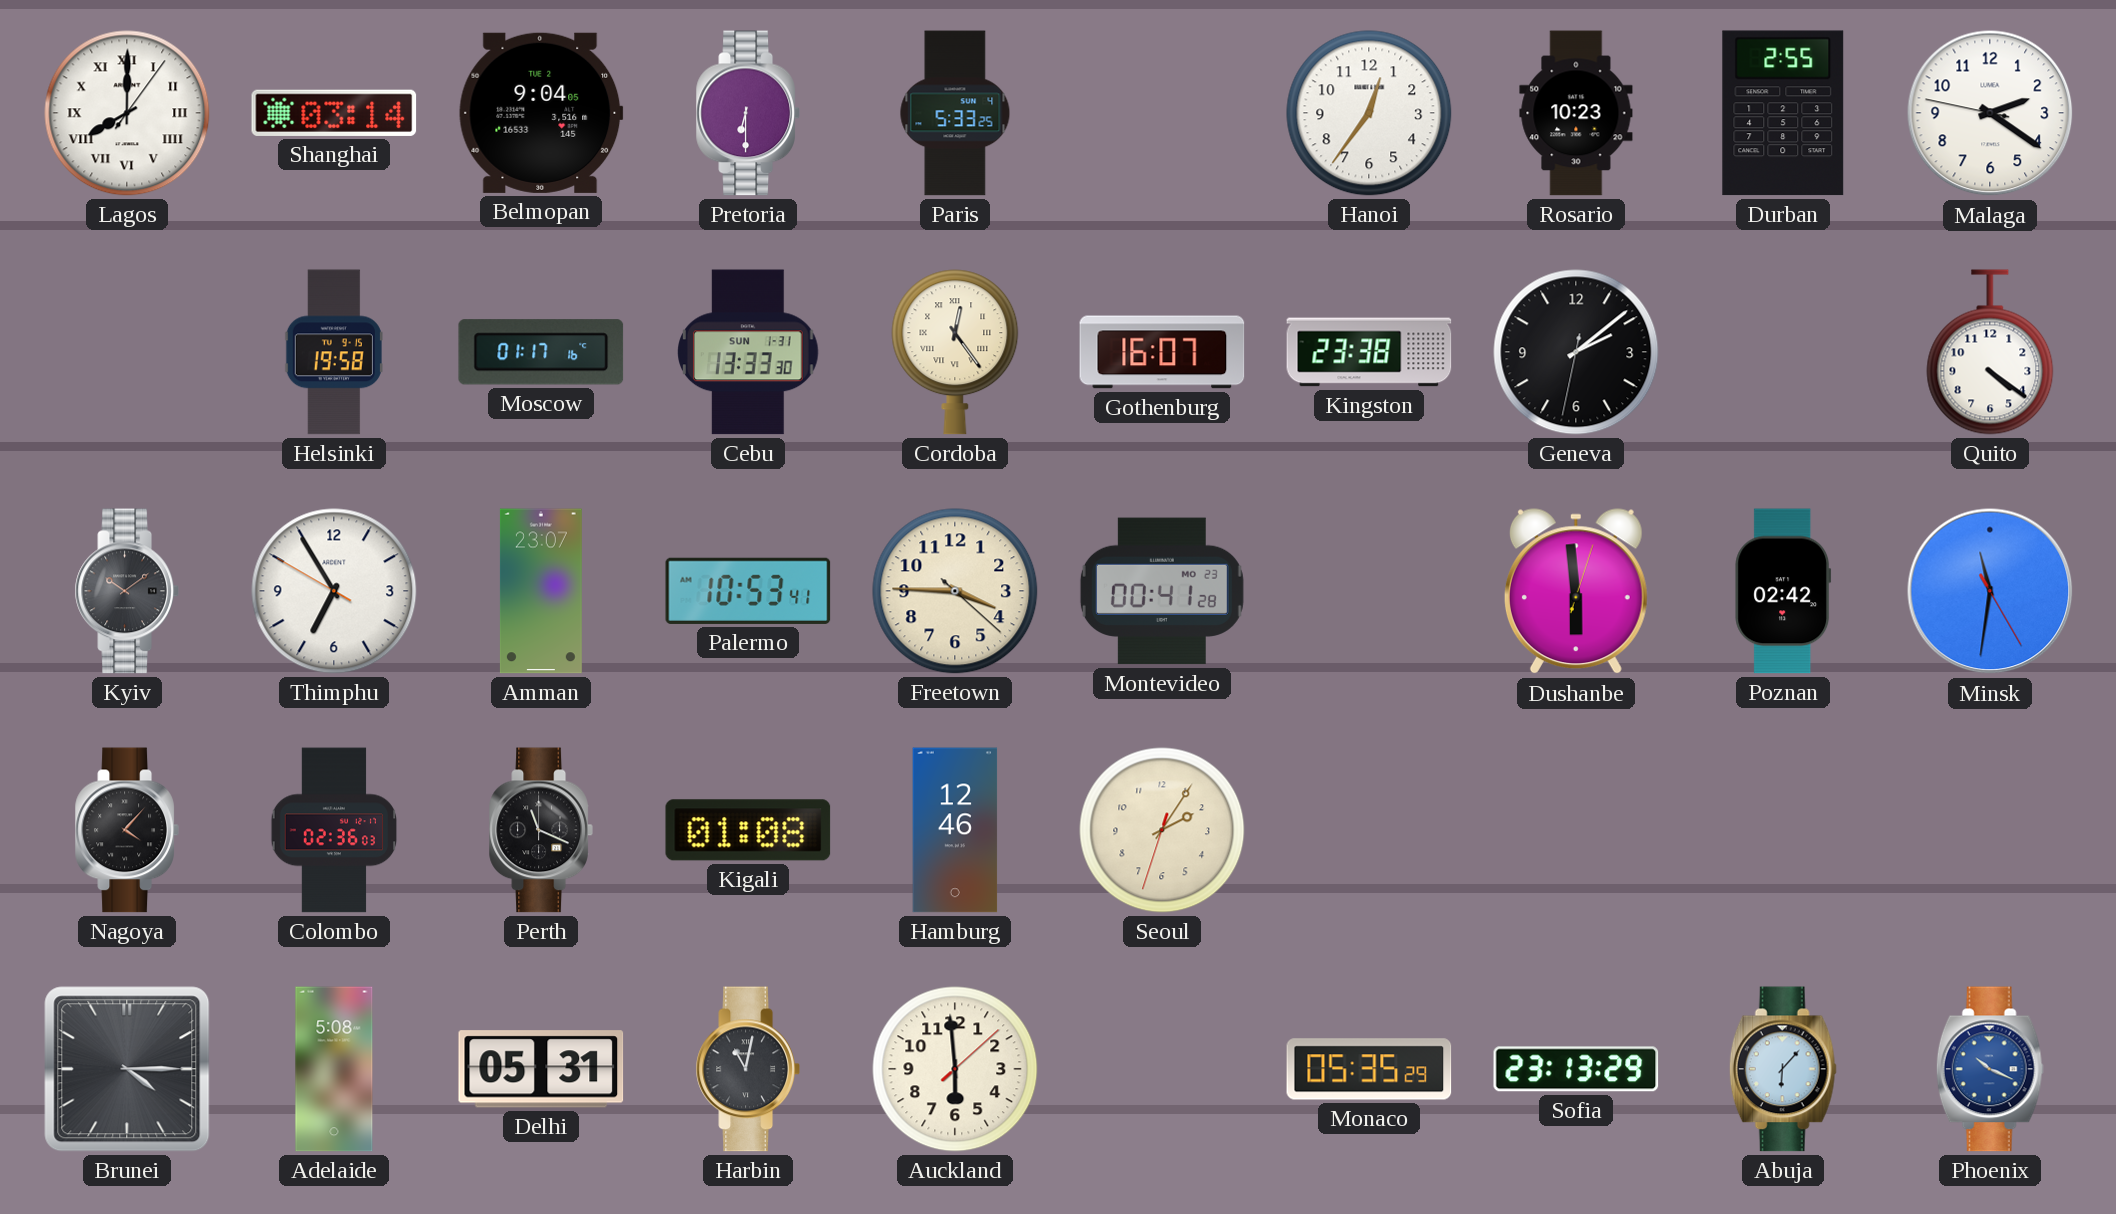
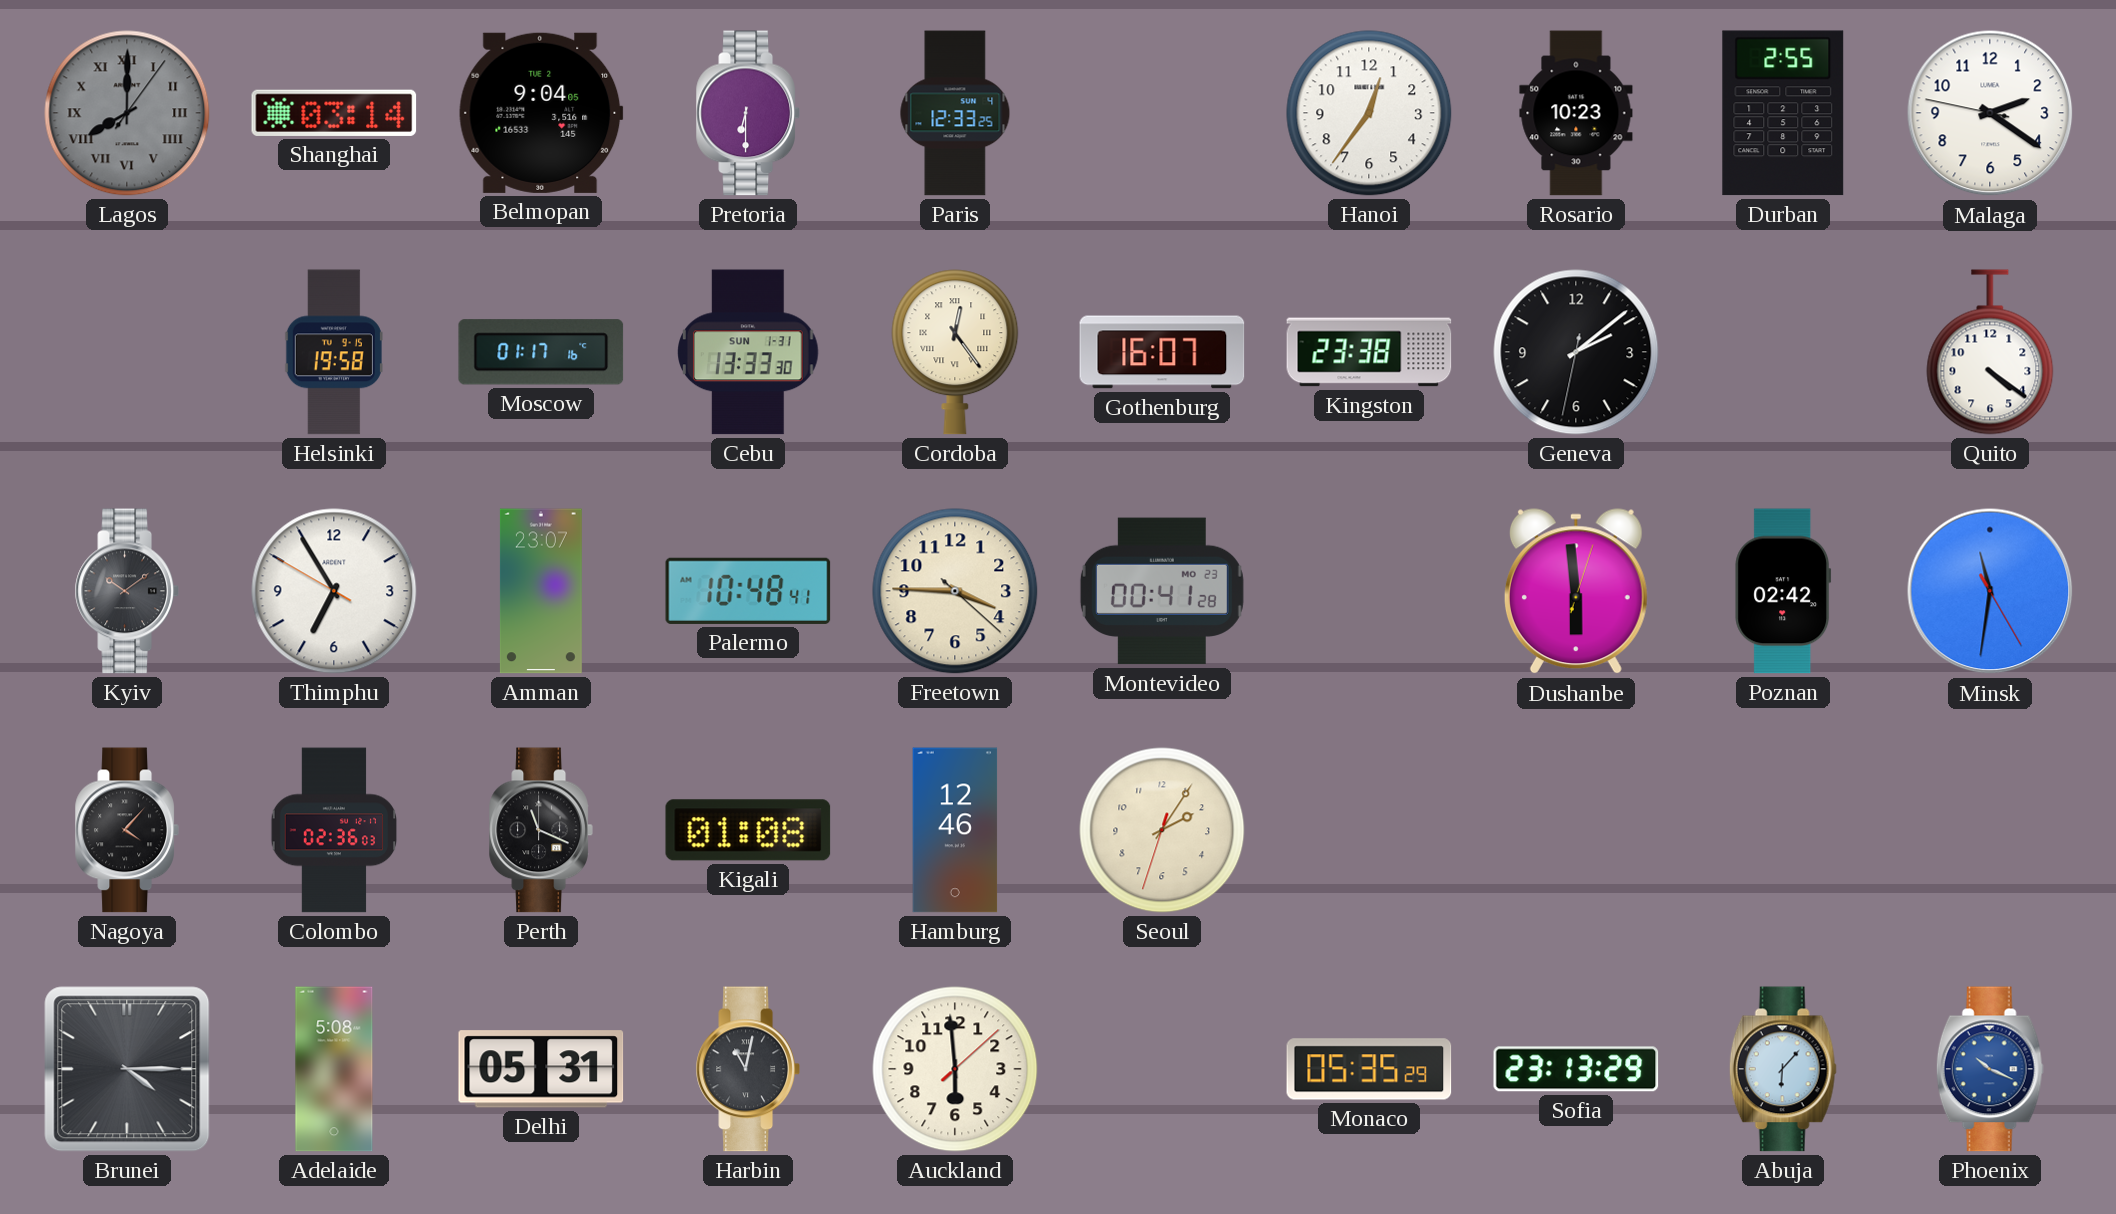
Lagos dial: white -> grey
Paris: 5:33 -> 12:33
Palermo: 10:53 -> 10:48
